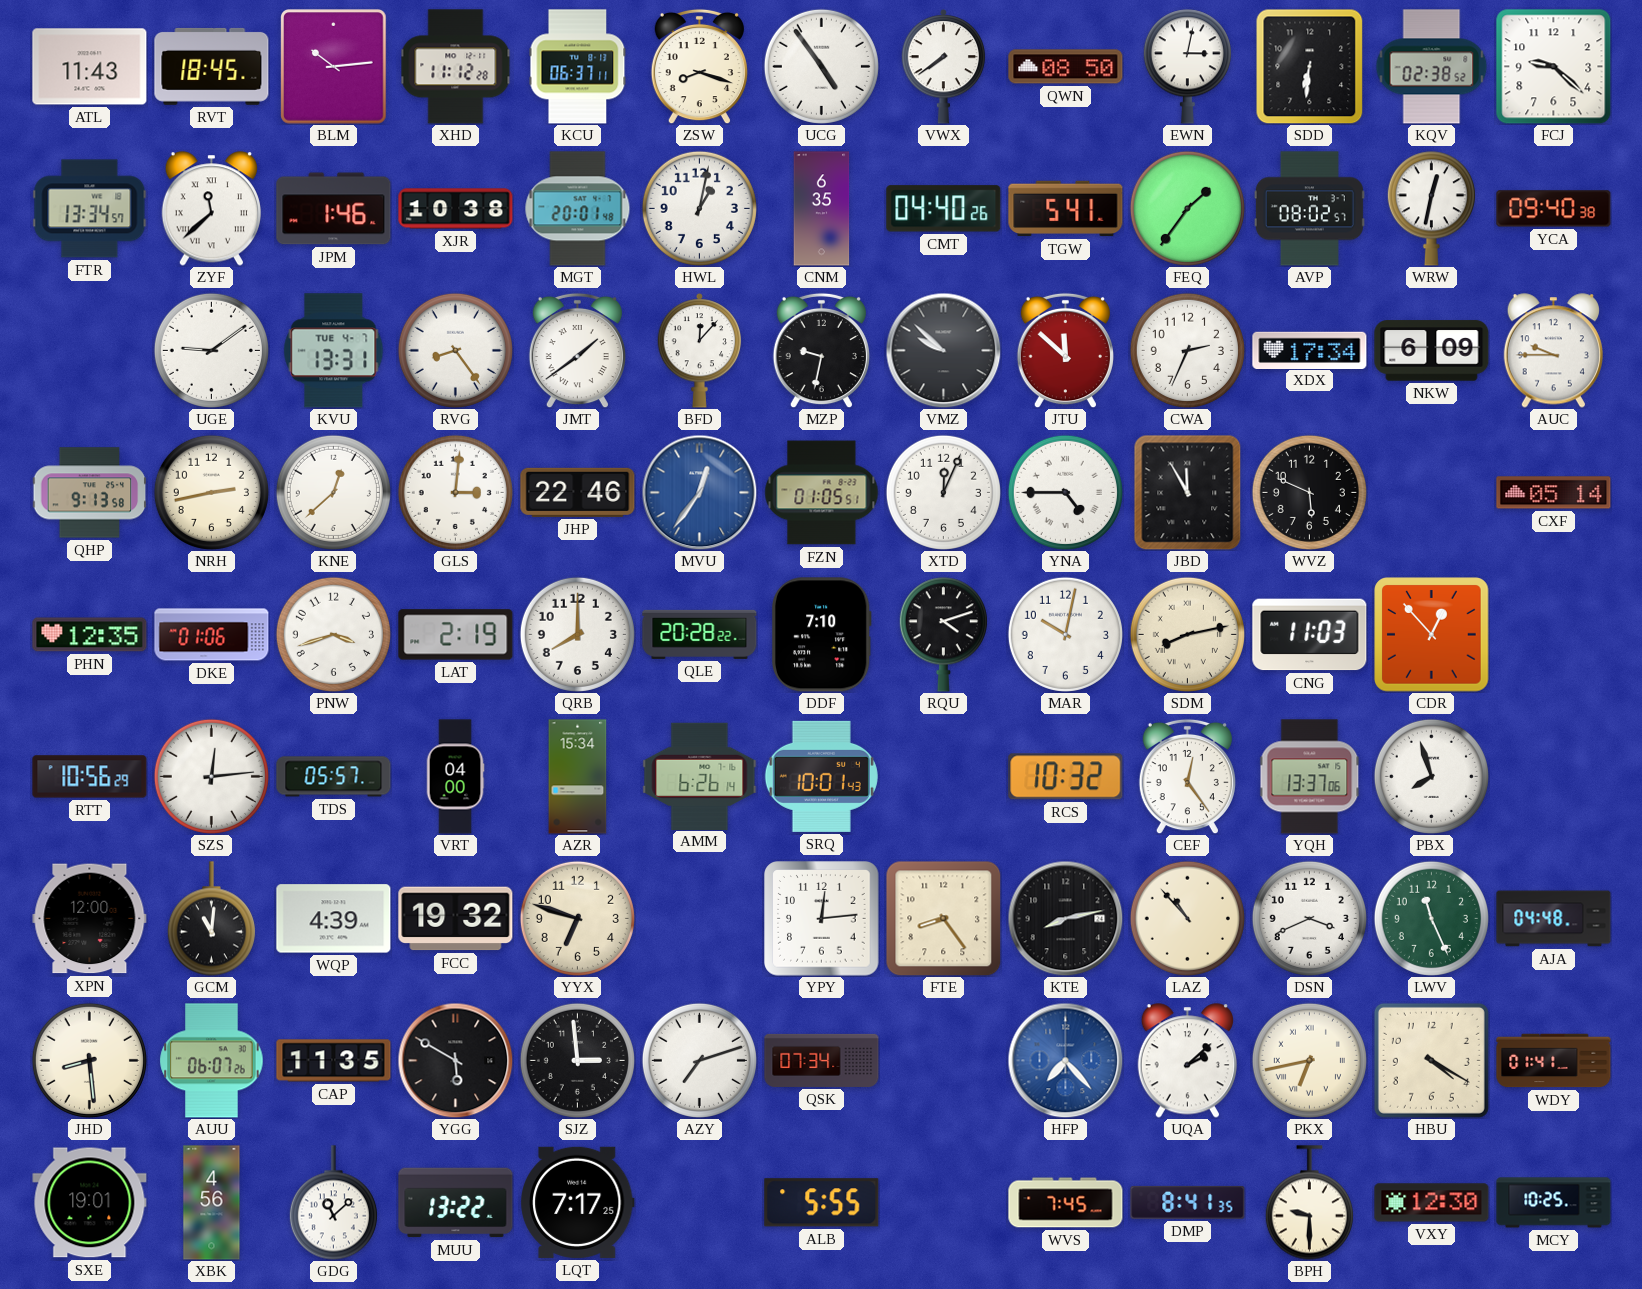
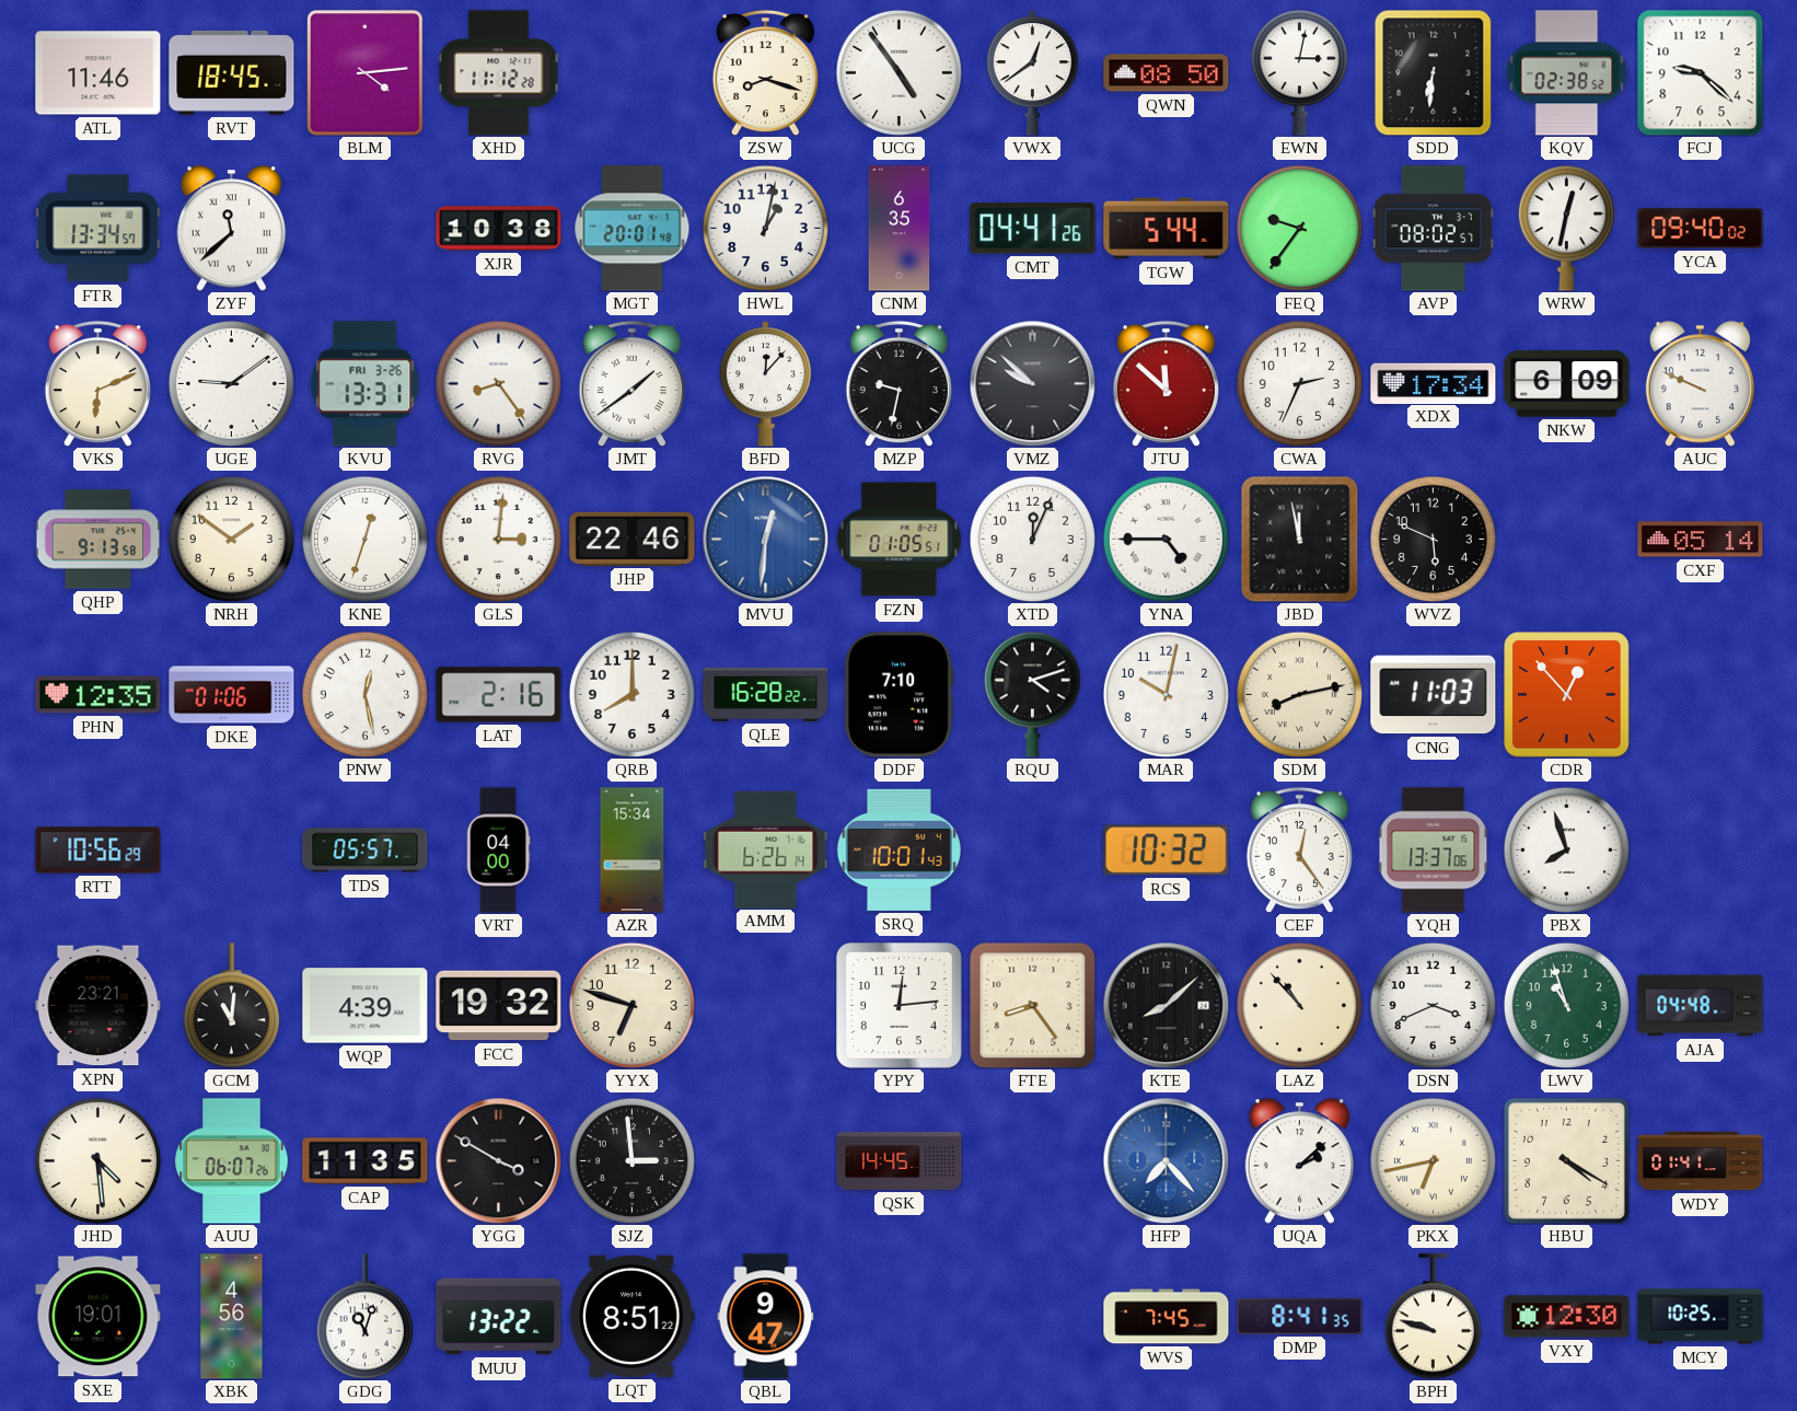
ATL: 11:43 -> 11:46
BLM: 10:14 -> 4:14
KCU: 06:37 -> none
VWX: 7:39 -> 12:39
JPM: 1:46 -> none
CMT: 04:40 -> 04:41
TGW: 5:41 -> 5:44
FEQ: 1:36 -> 9:36
YCA: 09:40:38 -> 09:40:02
VKS: none -> 6:11
KVU date: TUE 4-7 -> FRI 3-26
AUC: 9:45 -> 9:49
NRH: 2:43 -> 1:51
KNE: 12:38 -> 12:33
MVU: 12:36 -> 12:31
JBD: 11:55 -> 11:58
PNW: 3:42 -> 12:28
LAT: 2:19 -> 2:16
QLE: 20:28 -> 16:28
SZS: 12:14 -> none
XPN: 12:00 -> 23:21
KTE: 8:13 -> 8:08
LWV: 11:26 -> 10:57
JHD: 8:29 -> 4:29
YGG: 5:50 -> 3:50
AZY: 7:12 -> none
QSK: 07:34 -> 14:45
GDG: 11:08 -> 11:03
LQT: 7:17 -> 8:51
QBL: none -> 9:47
ALB: 5:55 -> none
BPH: 9:30 -> 9:48
